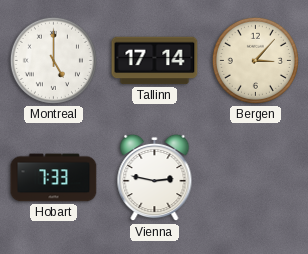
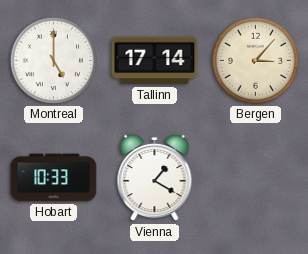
Hobart: 7:33 -> 10:33
Vienna: 2:47 -> 1:20
